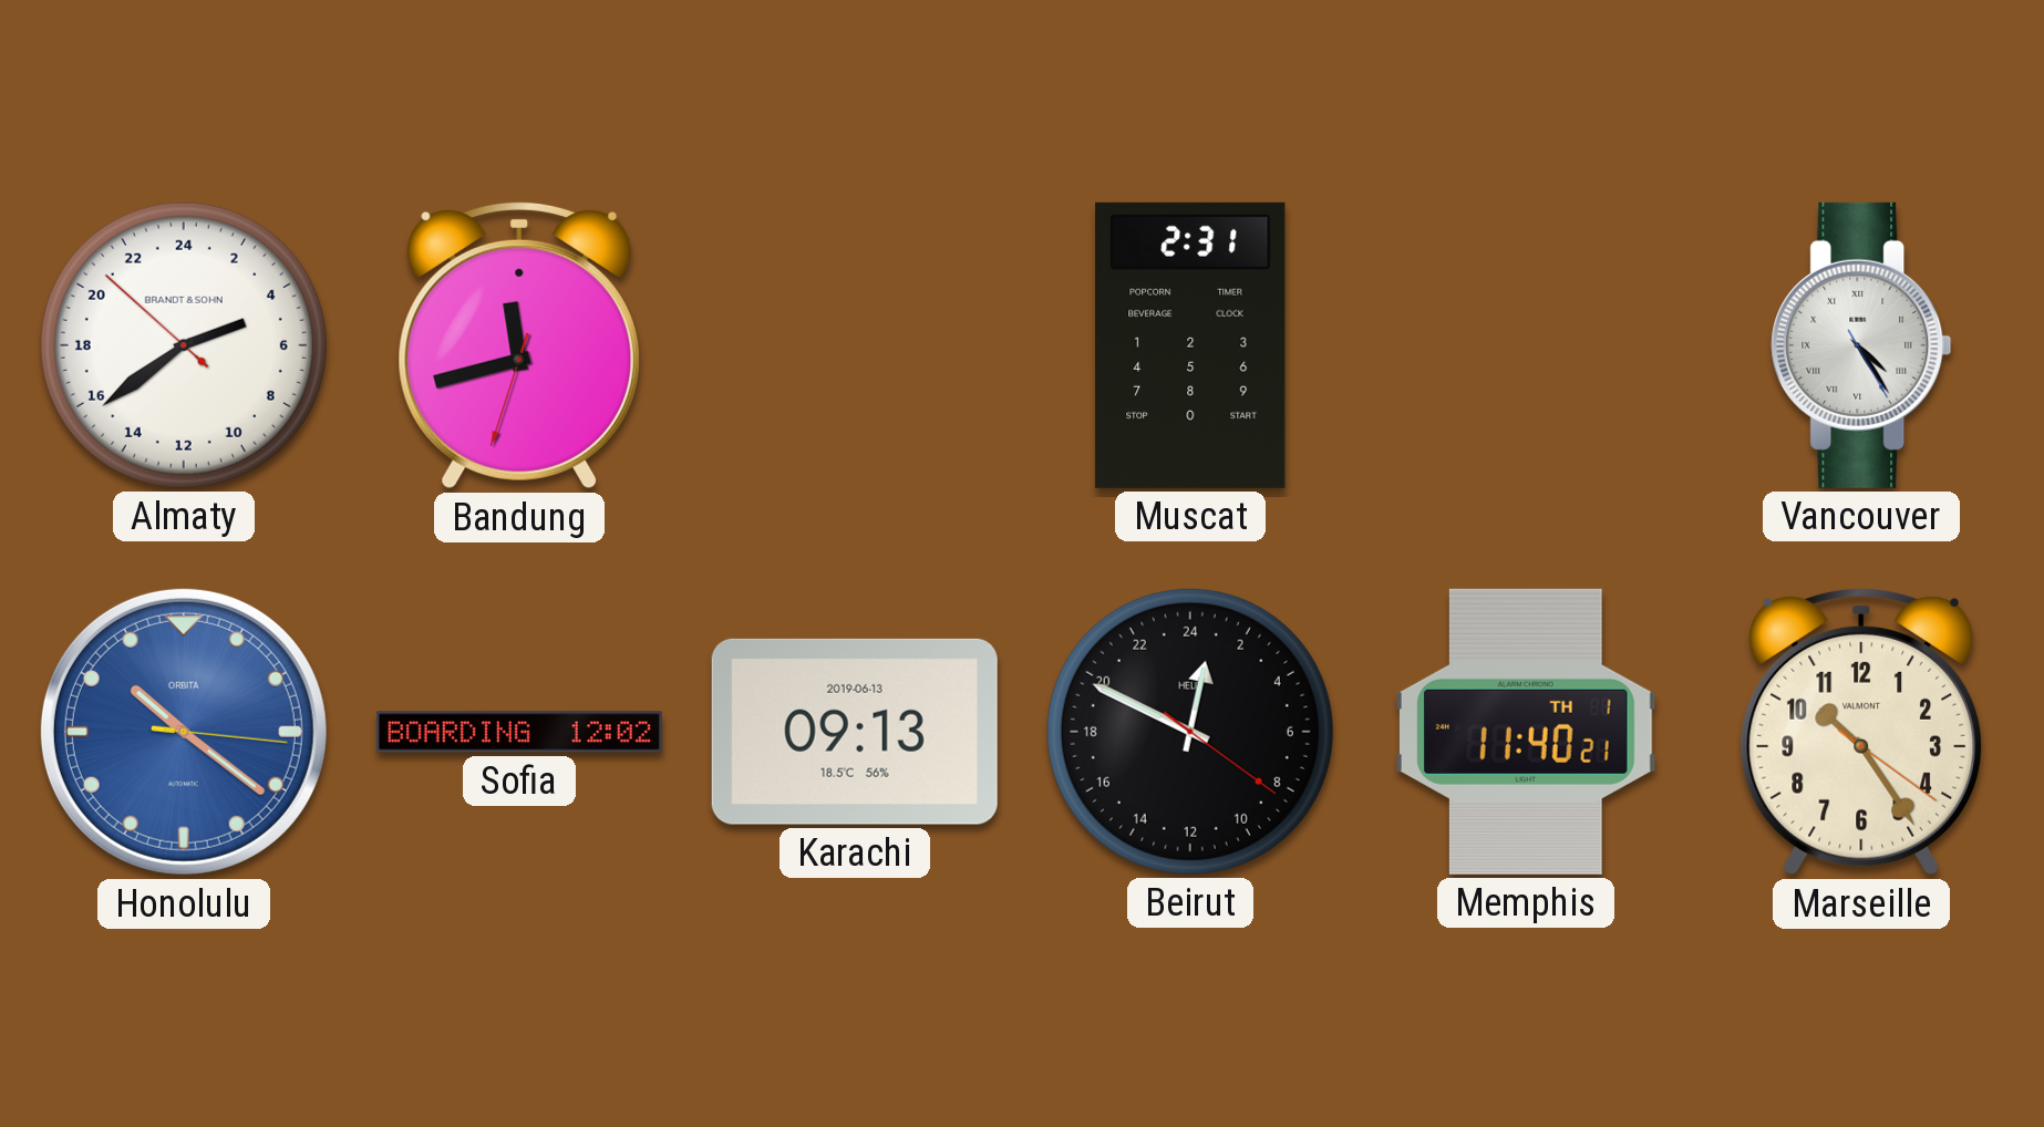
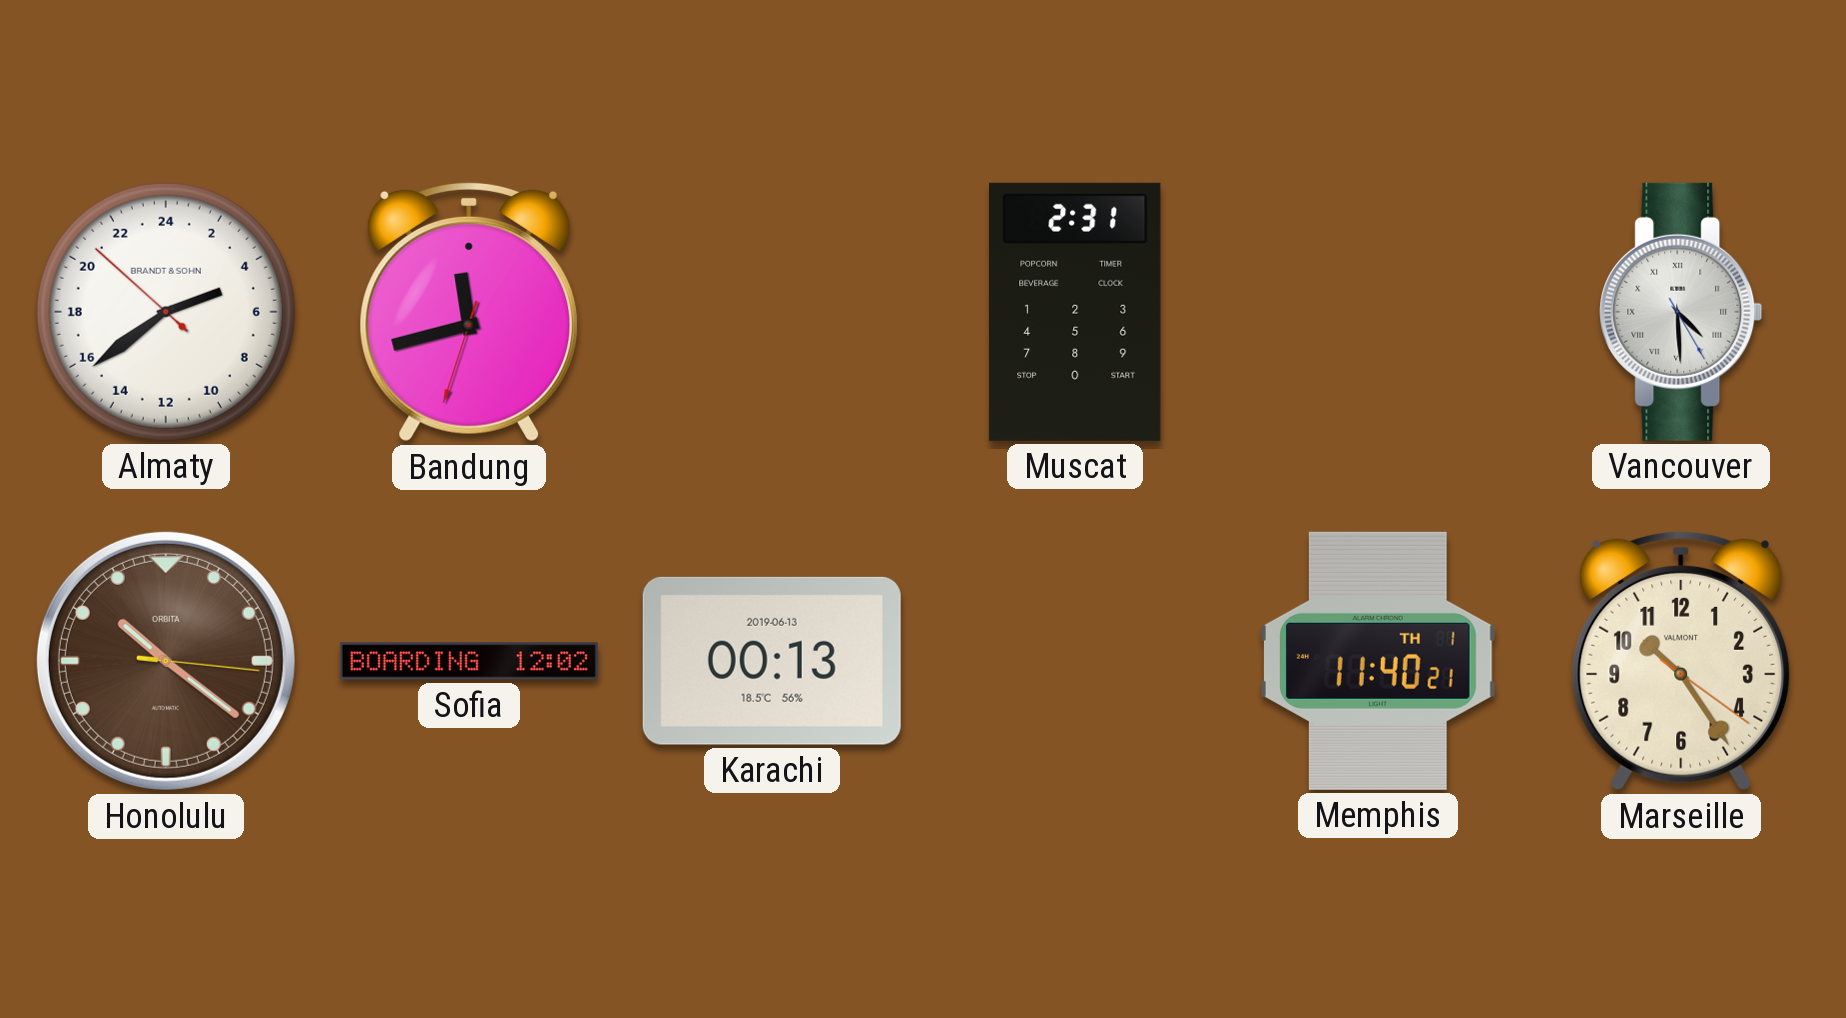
Vancouver: 4:24 -> 4:29
Honolulu dial: blue -> brown
Karachi: 09:13 -> 00:13
Beirut: 0:49 -> none
